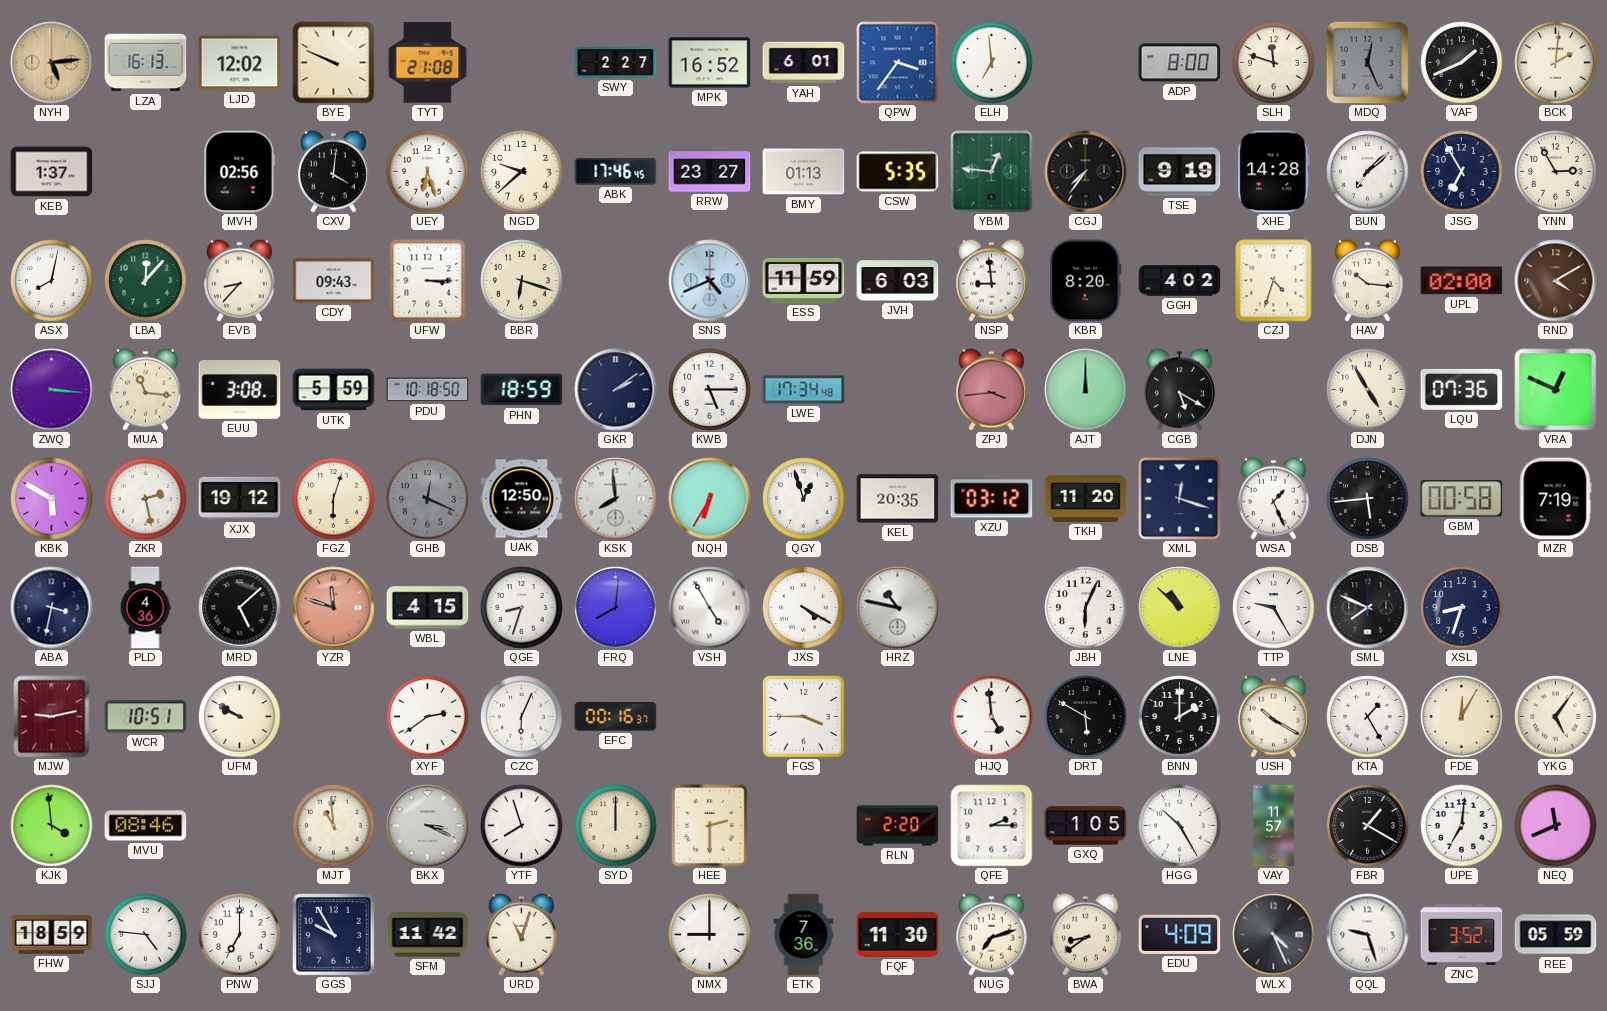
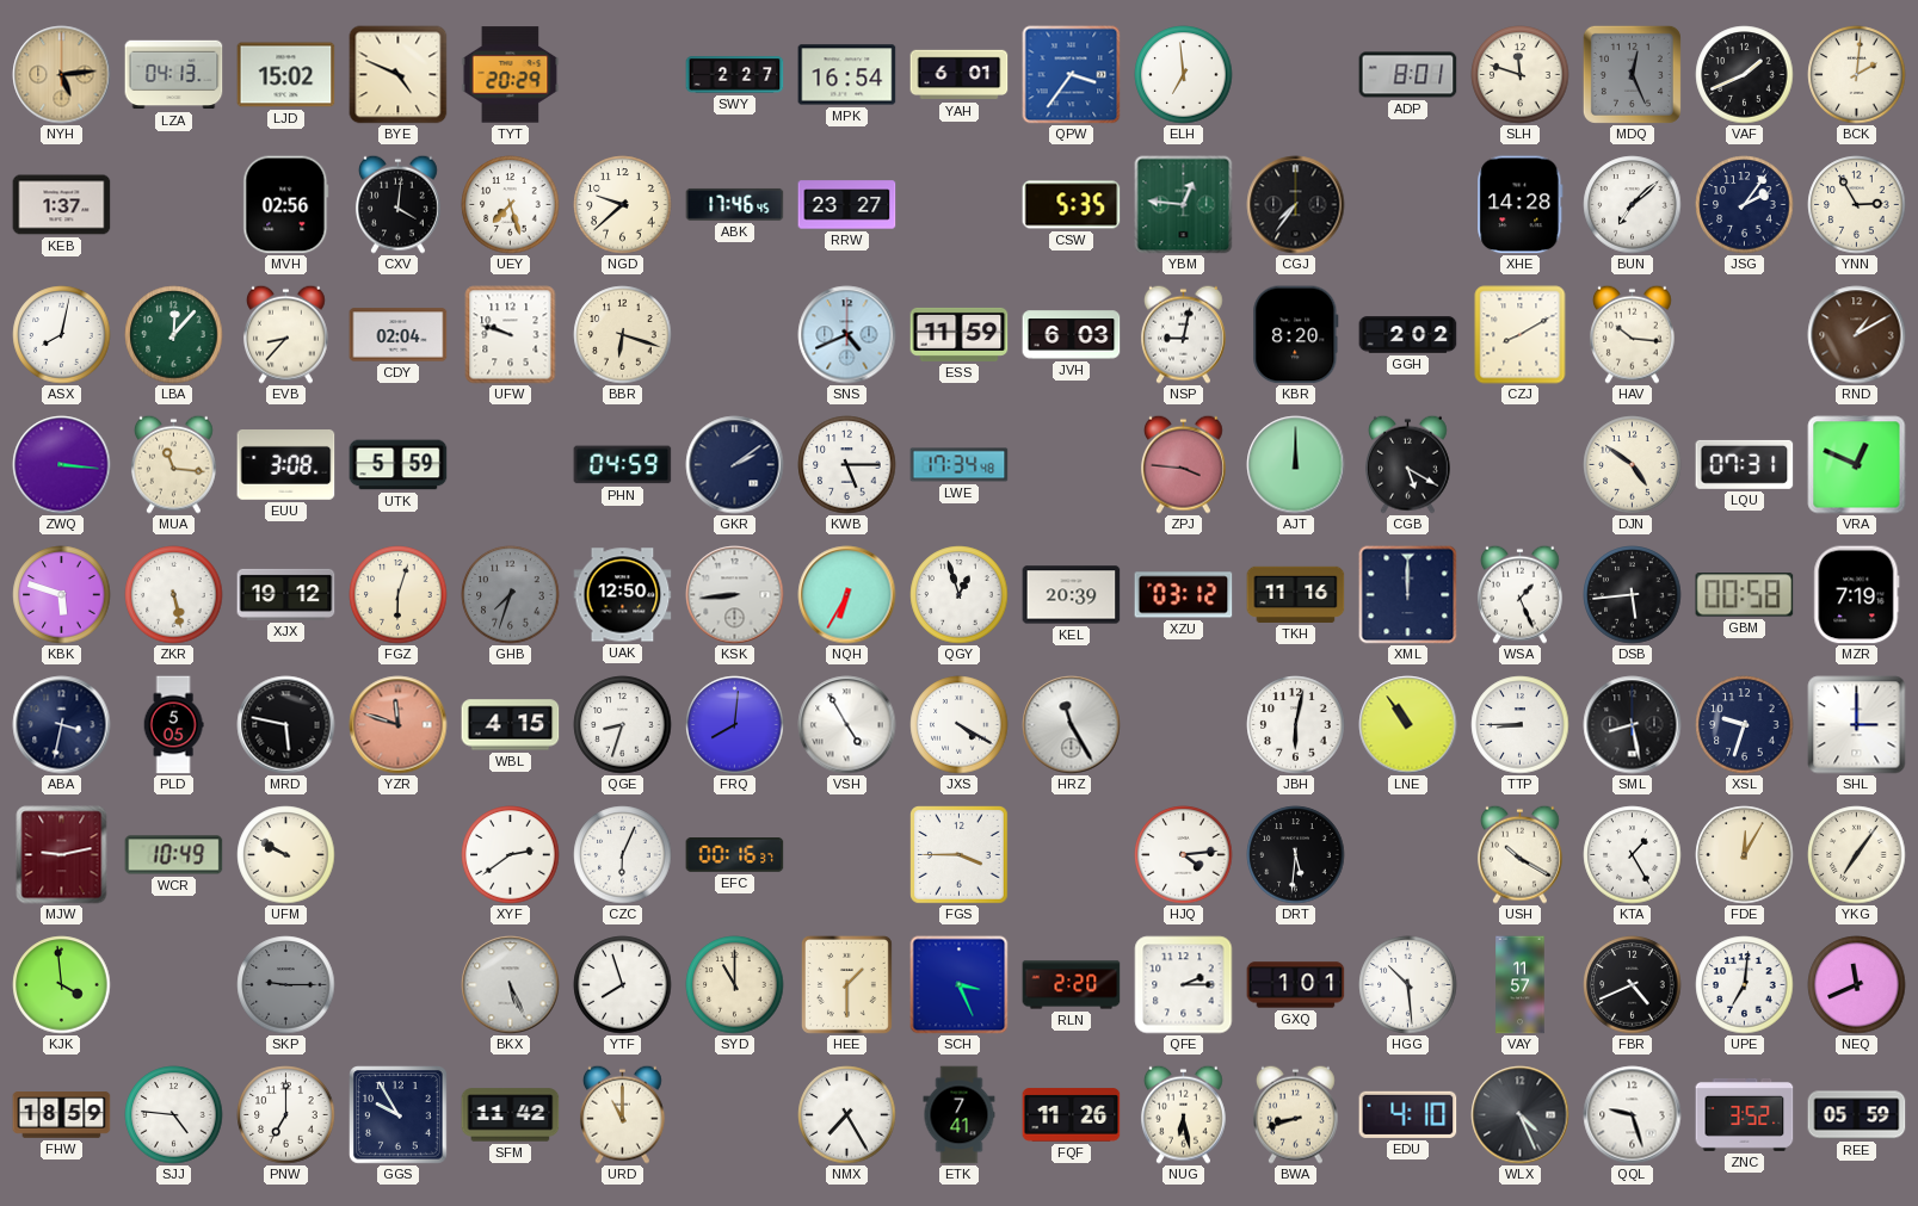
LZA: 16:13 -> 04:13
LJD: 12:02 -> 15:02
BYE: 9:49 -> 4:49
TYT: 21:08 -> 20:29
MPK: 16:52 -> 16:54
ADP: 8:00 -> 8:01
UEY: 6:27 -> 7:27
BMY: 01:13 -> none
TSE: 9:19 -> none
JSG: 6:55 -> 2:06
CDY: 09:43 -> 02:04
UFW: 3:15 -> 9:48
NSP: 8:59 -> 9:02
GGH: 4:02 -> 2:02
CZJ: 4:33 -> 8:10
UPL: 02:00 -> none
RND: 4:10 -> 1:10
PDU: 10:18 -> none
PHN: 18:59 -> 04:59
ZPJ: 3:44 -> 3:46
DJN: 4:55 -> 4:51
LQU: 07:36 -> 07:31
KBK: 5:50 -> 5:48
ZKR: 2:28 -> 5:28
GHB: 12:19 -> 7:33
KSK: 7:59 -> 8:44
KEL: 20:35 -> 20:39
TKH: 11:20 -> 11:16
XML: 12:18 -> 12:00
PLD: 4:36 -> 5:05
MRD: 5:08 -> 5:47
HRZ: 10:47 -> 11:25
JBH: 6:04 -> 6:02
LNE: 10:52 -> 10:54
TTP: 9:25 -> 8:45
SML: 7:49 -> 8:28
XSL: 8:33 -> 9:33
SHL: none -> 3:00
WCR: 10:51 -> 10:49
HJQ: 4:59 -> 4:14
DRT: 5:50 -> 5:31
BNN: 2:00 -> none
YKG: 5:06 -> 7:06
MVU: 08:46 -> none
SKP: none -> 9:15
MJT: 10:59 -> none
BKX: 3:19 -> 5:26
SYD: 12:00 -> 11:00
HEE: 2:30 -> 1:30
SCH: none -> 3:26
GXQ: 1:05 -> 1:01
HGG: 10:25 -> 10:29
FBR: 1:20 -> 4:41
URD: 11:03 -> 11:00
NMX: 9:00 -> 7:25
ETK: 7:36 -> 7:41
FQF: 11:30 -> 11:26
NUG: 7:12 -> 6:28
BWA: 8:39 -> 8:42
EDU: 4:09 -> 4:10
